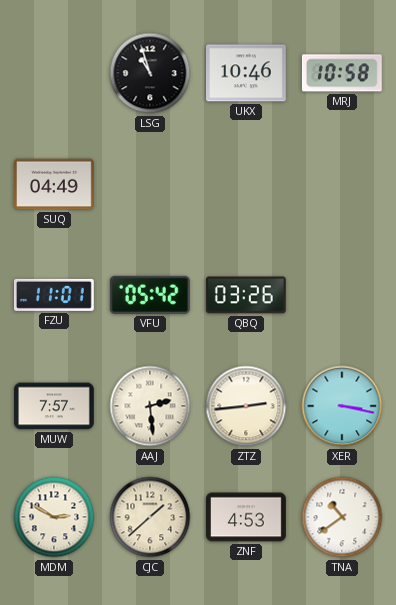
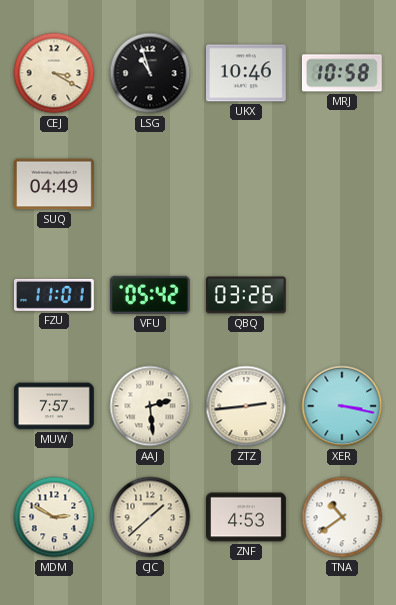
CEJ: none -> 3:20
